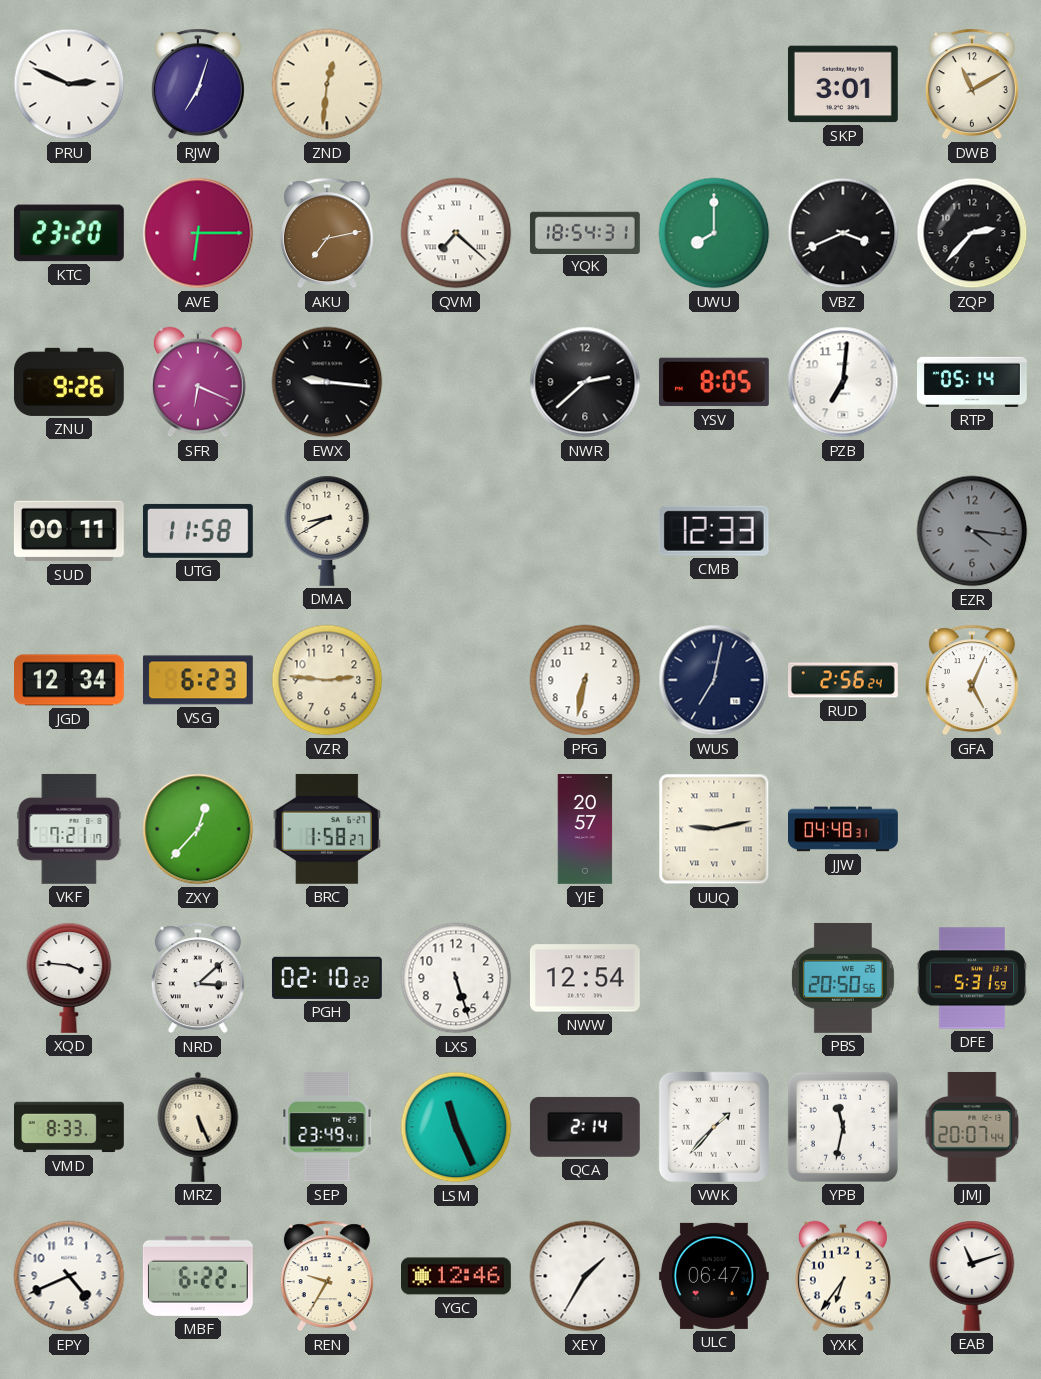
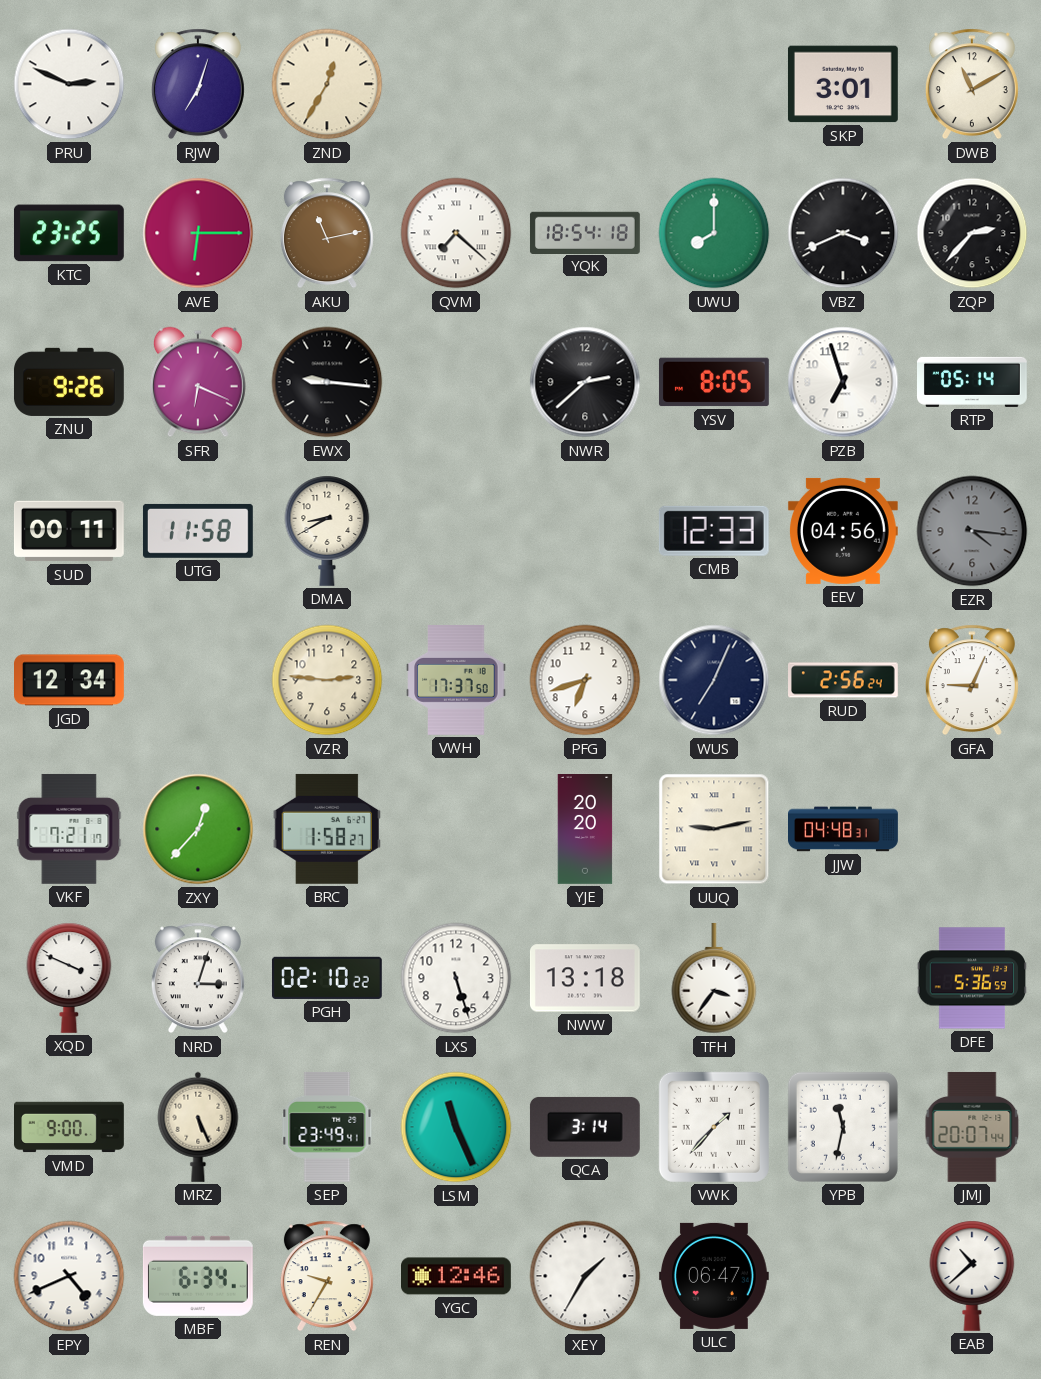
ZND: 12:31 -> 12:35
KTC: 23:20 -> 23:25
AKU: 7:13 -> 11:13
YQK: 18:54:31 -> 18:54:18
PZB: 7:01 -> 6:57
EEV: none -> 04:56
VSG: 6:23 -> none
VWH: none -> 17:37
PFG: 6:32 -> 6:42
WUS: 7:02 -> 7:04
GFA: 5:04 -> 9:04
YJE: 20:57 -> 20:20
XQD: 3:46 -> 3:49
NRD: 3:08 -> 3:03
NWW: 12:54 -> 13:18
TFH: none -> 3:36
PBS: 20:50 -> none
DFE: 5:31 -> 5:36
VMD: 8:33 -> 9:00
QCA: 2:14 -> 3:14
MBF: 6:22 -> 6:34
YXK: 6:36 -> none
EAB: 11:12 -> 10:38
